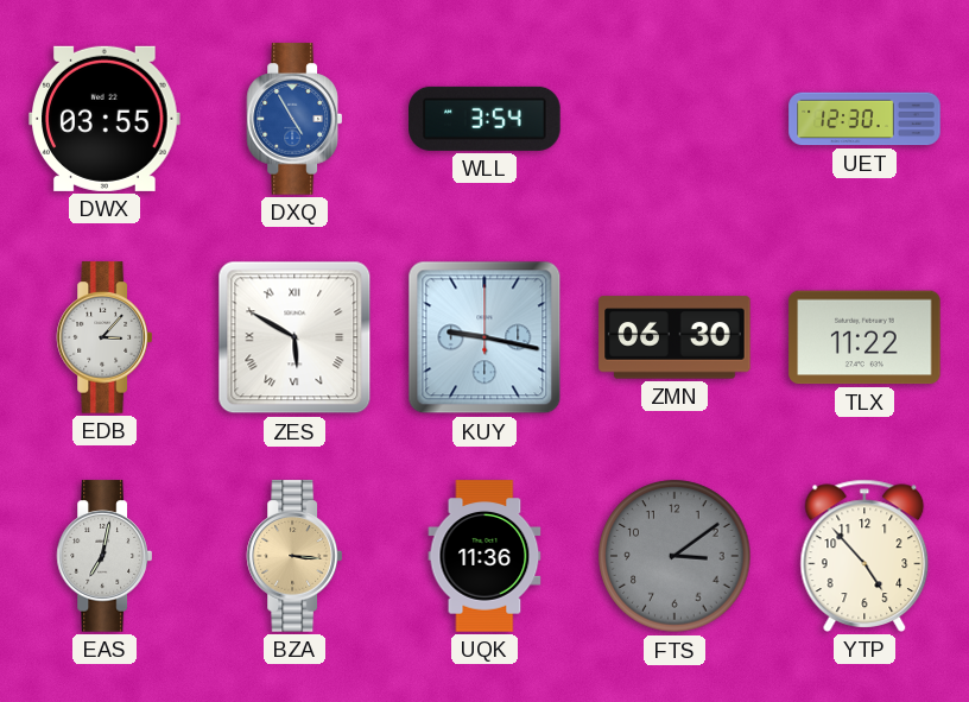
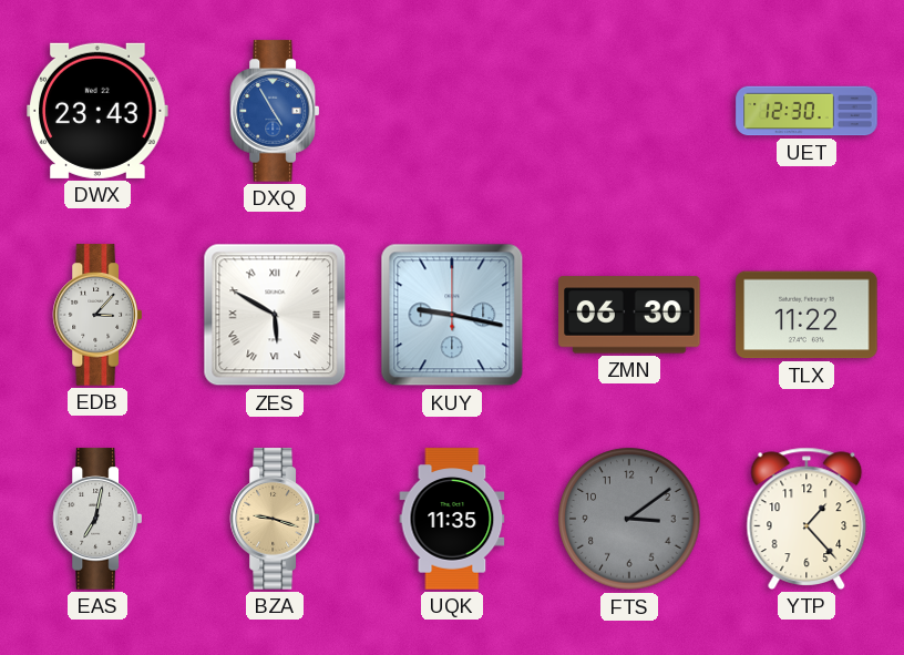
DWX: 03:55 -> 23:43
WLL: 3:54 -> none
BZA: 3:16 -> 9:18
UQK: 11:36 -> 11:35
YTP: 4:53 -> 1:23
